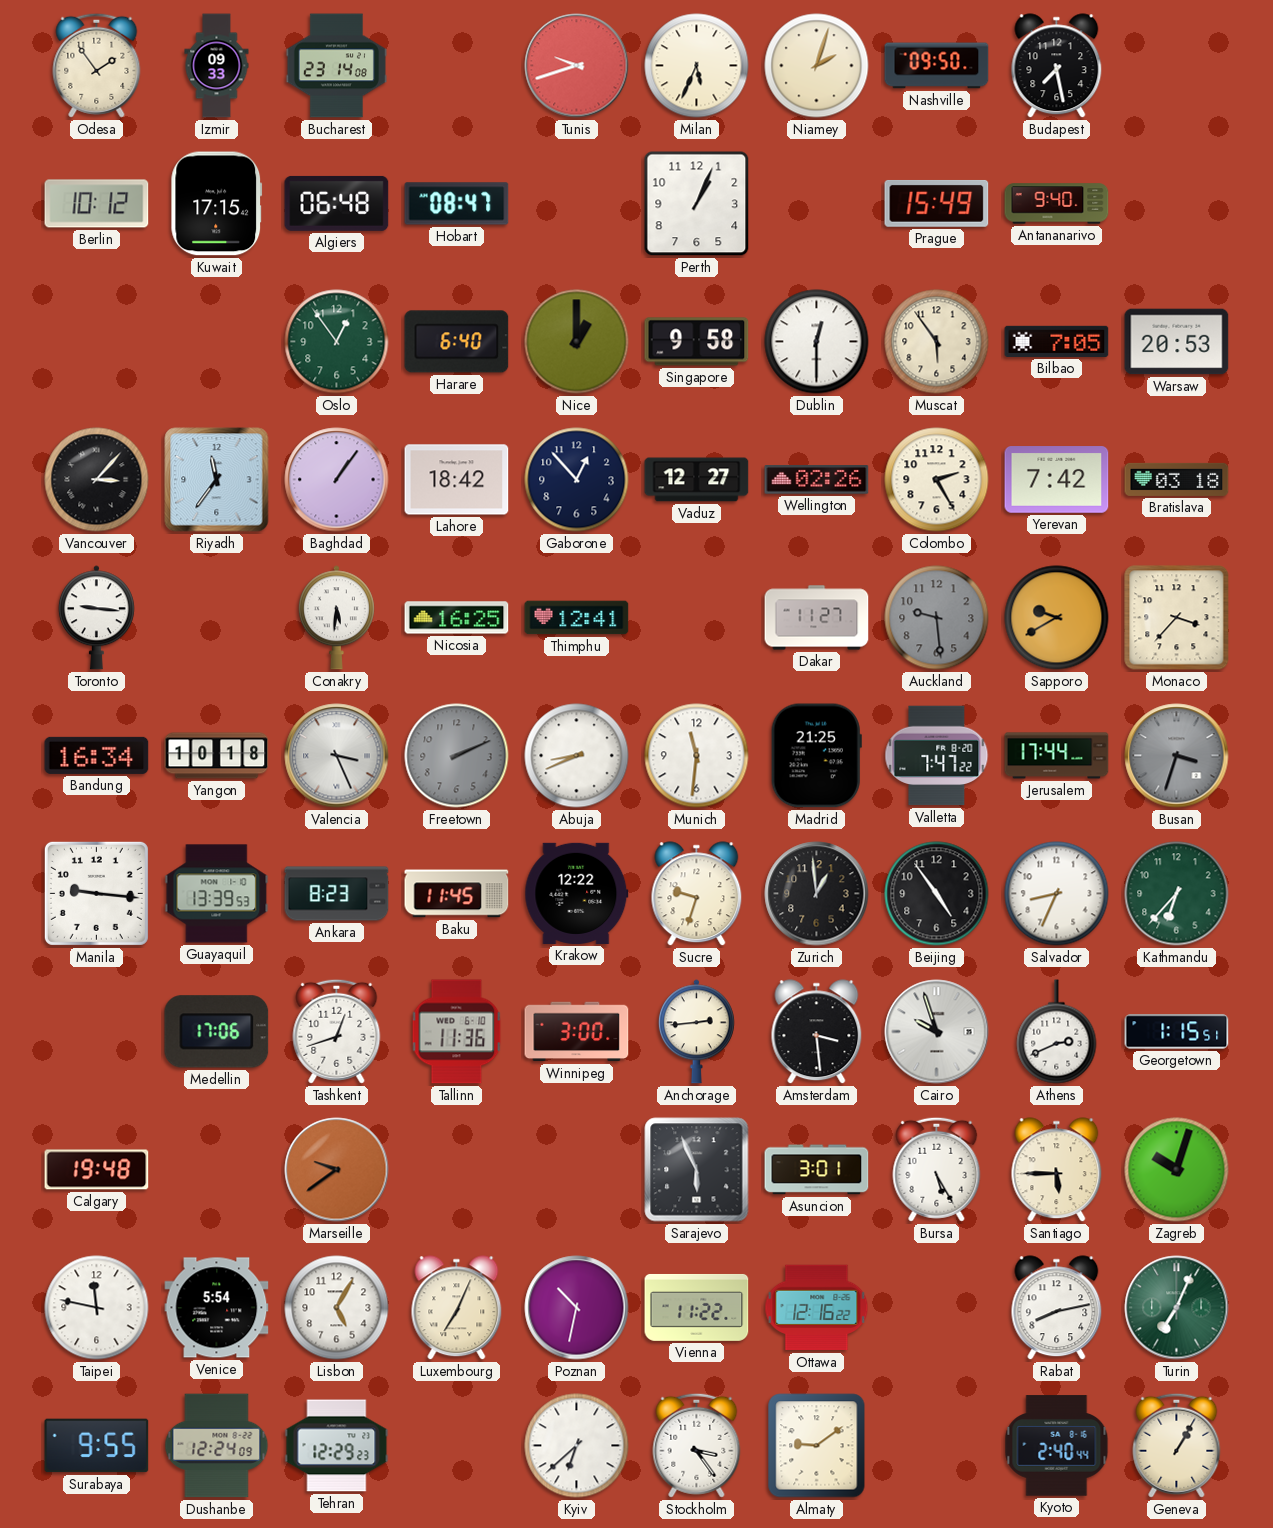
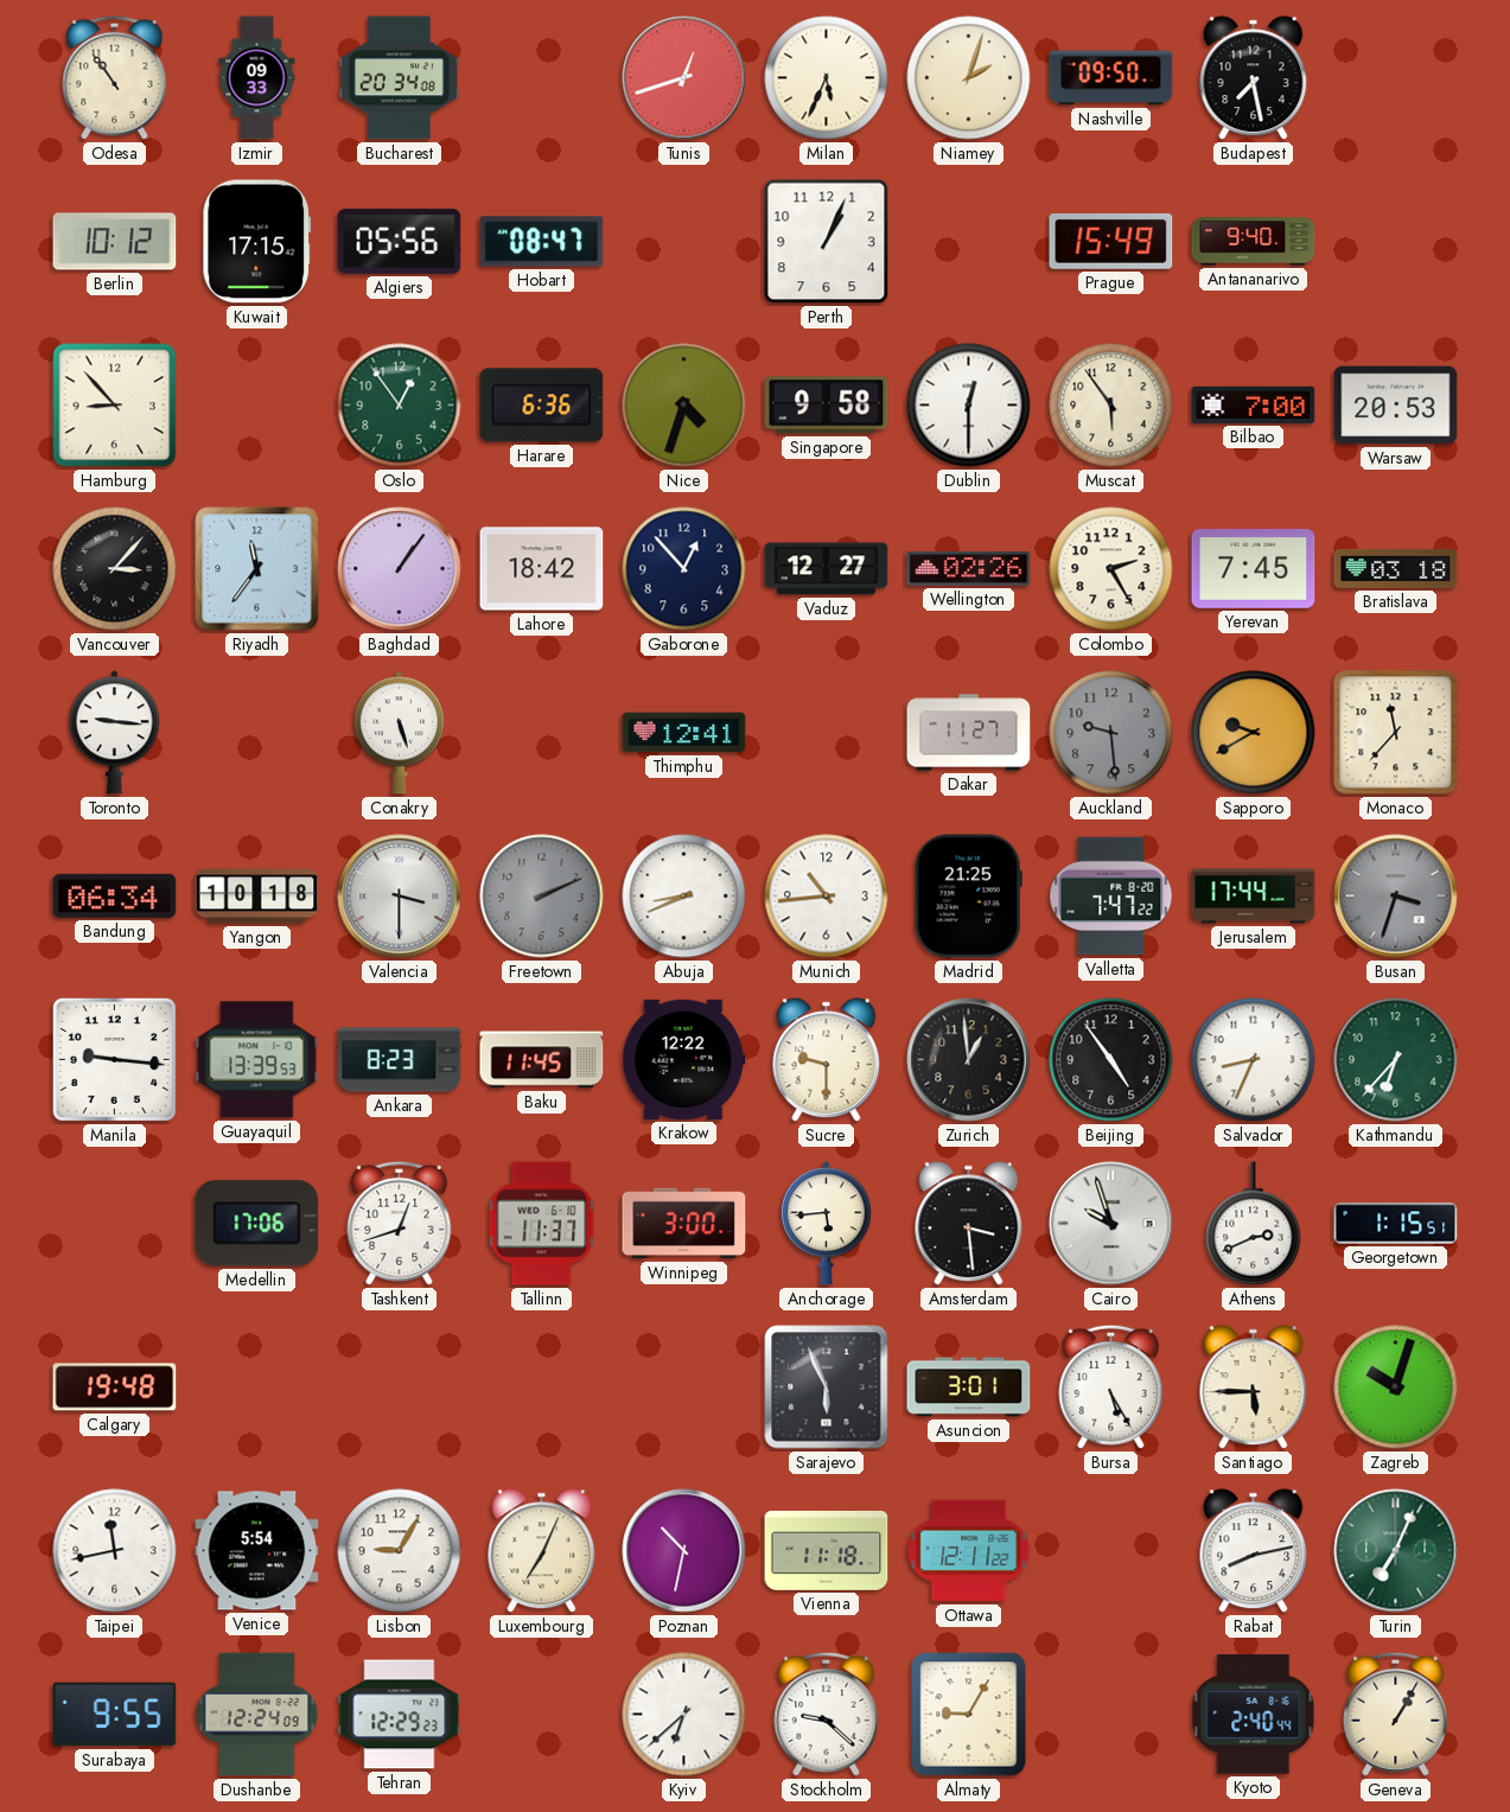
Odesa: 1:54 -> 10:54
Bucharest: 23:14 -> 20:34
Tunis: 9:42 -> 12:42
Algiers: 06:48 -> 05:56
Hamburg: none -> 8:53
Harare: 6:40 -> 6:36
Nice: 1:00 -> 4:33
Bilbao: 7:05 -> 7:00
Yerevan: 7:42 -> 7:45
Conakry: 5:31 -> 5:27
Nicosia: 16:25 -> none
Monaco: 3:37 -> 11:37
Bandung: 16:34 -> 06:34
Valencia: 3:26 -> 3:30
Munich: 11:31 -> 10:44
Sucre: 9:33 -> 9:30
Tallinn: 11:36 -> 11:37
Anchorage: 2:44 -> 5:44
Marseille: 9:39 -> none
Taipei: 11:47 -> 11:43
Lisbon: 5:05 -> 9:05
Vienna: 11:22 -> 11:18
Ottawa: 12:16 -> 12:11
Stockholm: 3:24 -> 9:22
Almaty: 9:09 -> 9:05
